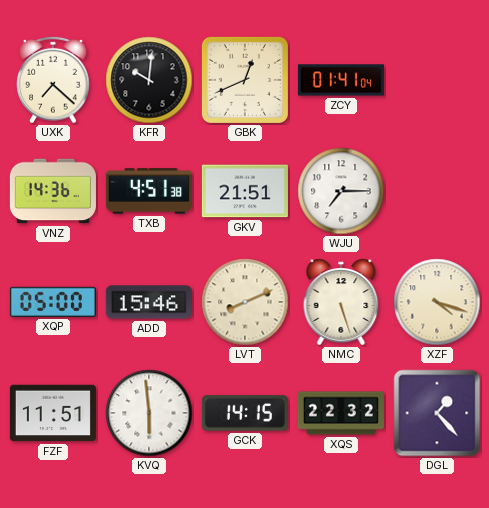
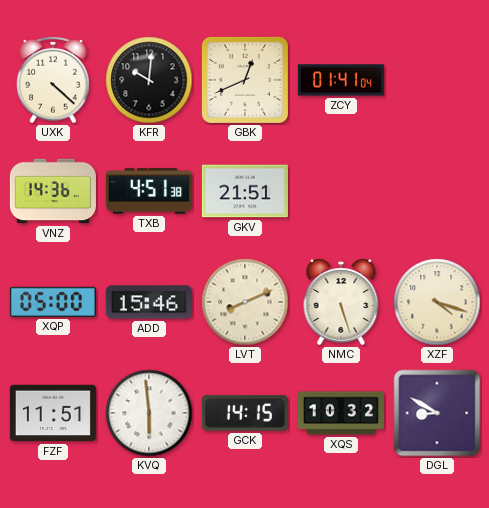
UXK: 7:22 -> 4:22
WJU: 7:15 -> none
XQS: 22:32 -> 10:32
DGL: 1:23 -> 8:50
